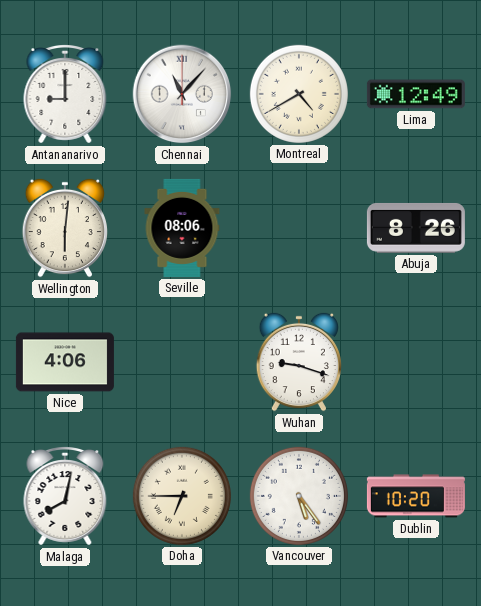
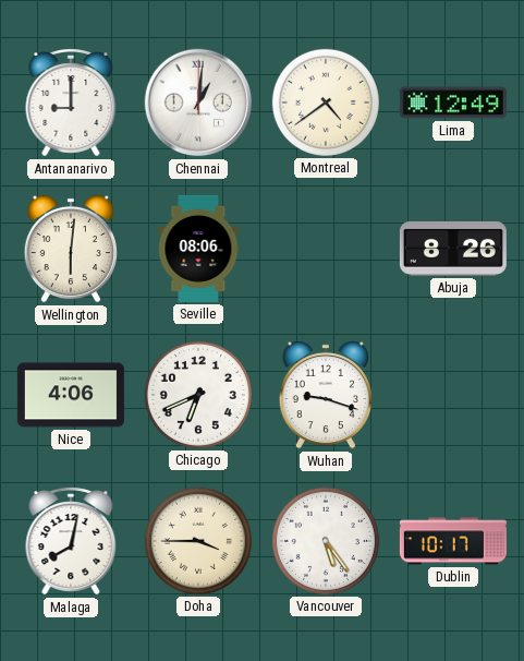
Chennai: 11:07 -> 1:01
Montreal: 4:40 -> 4:39
Chicago: none -> 6:41
Doha: 6:45 -> 3:45
Dublin: 10:20 -> 10:17
